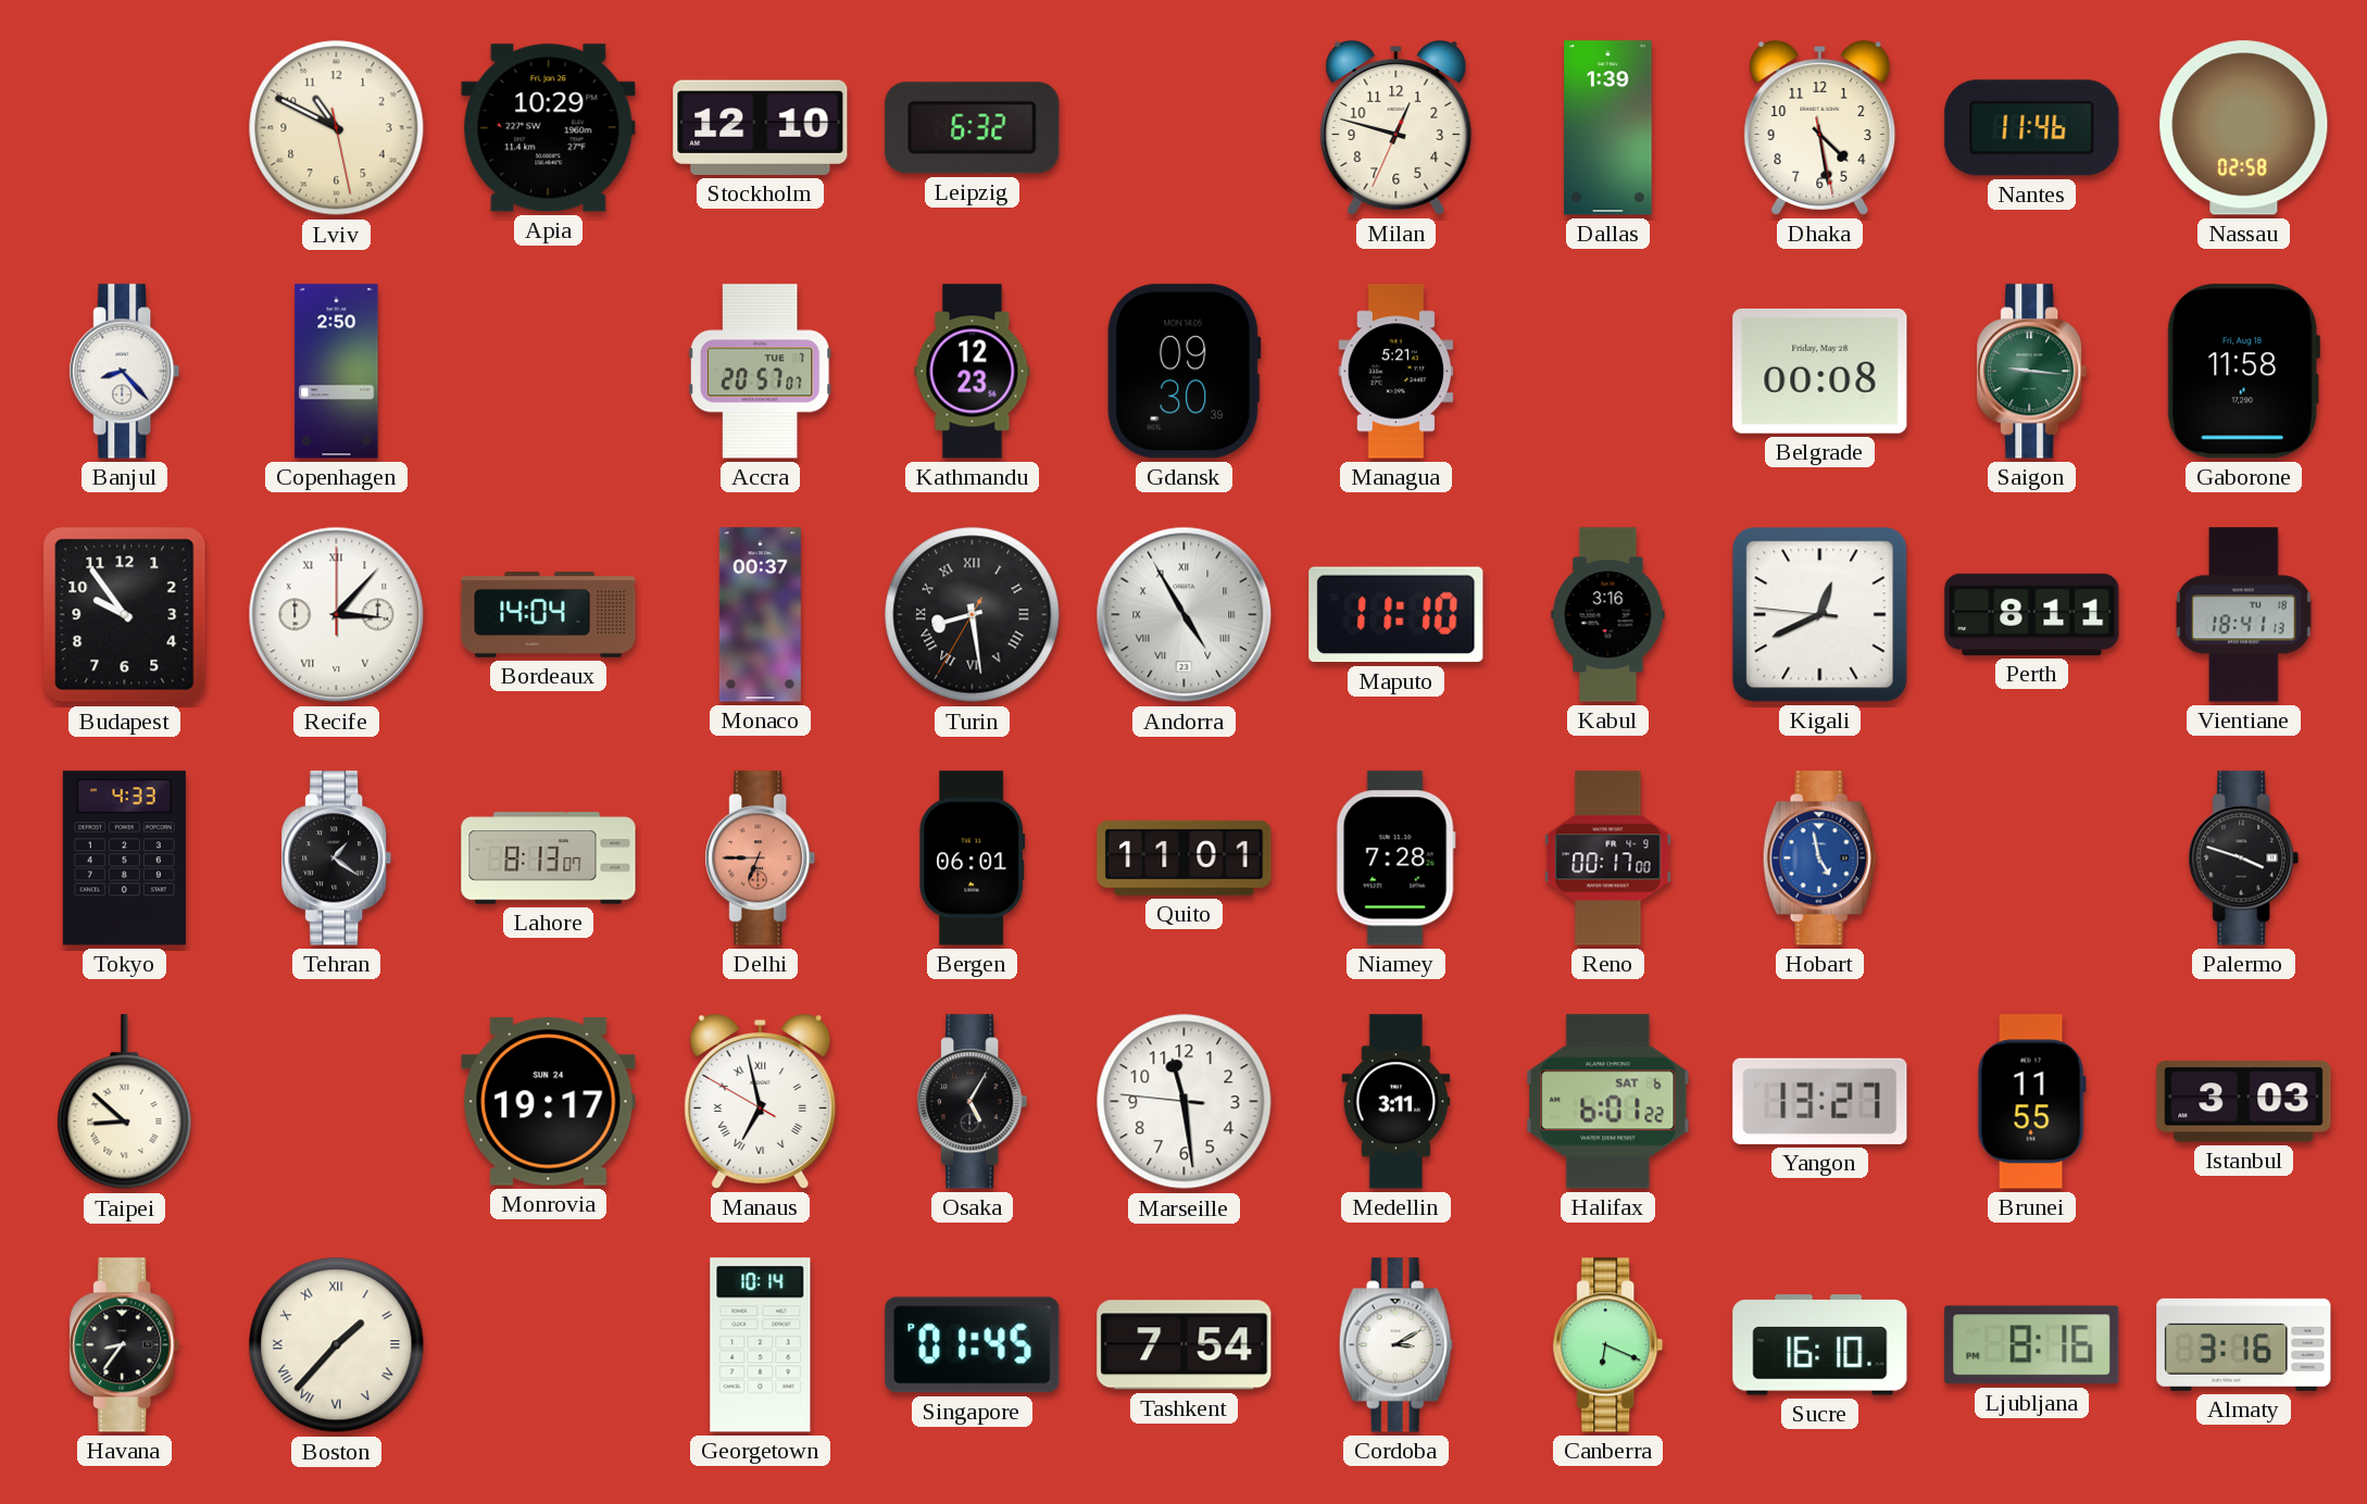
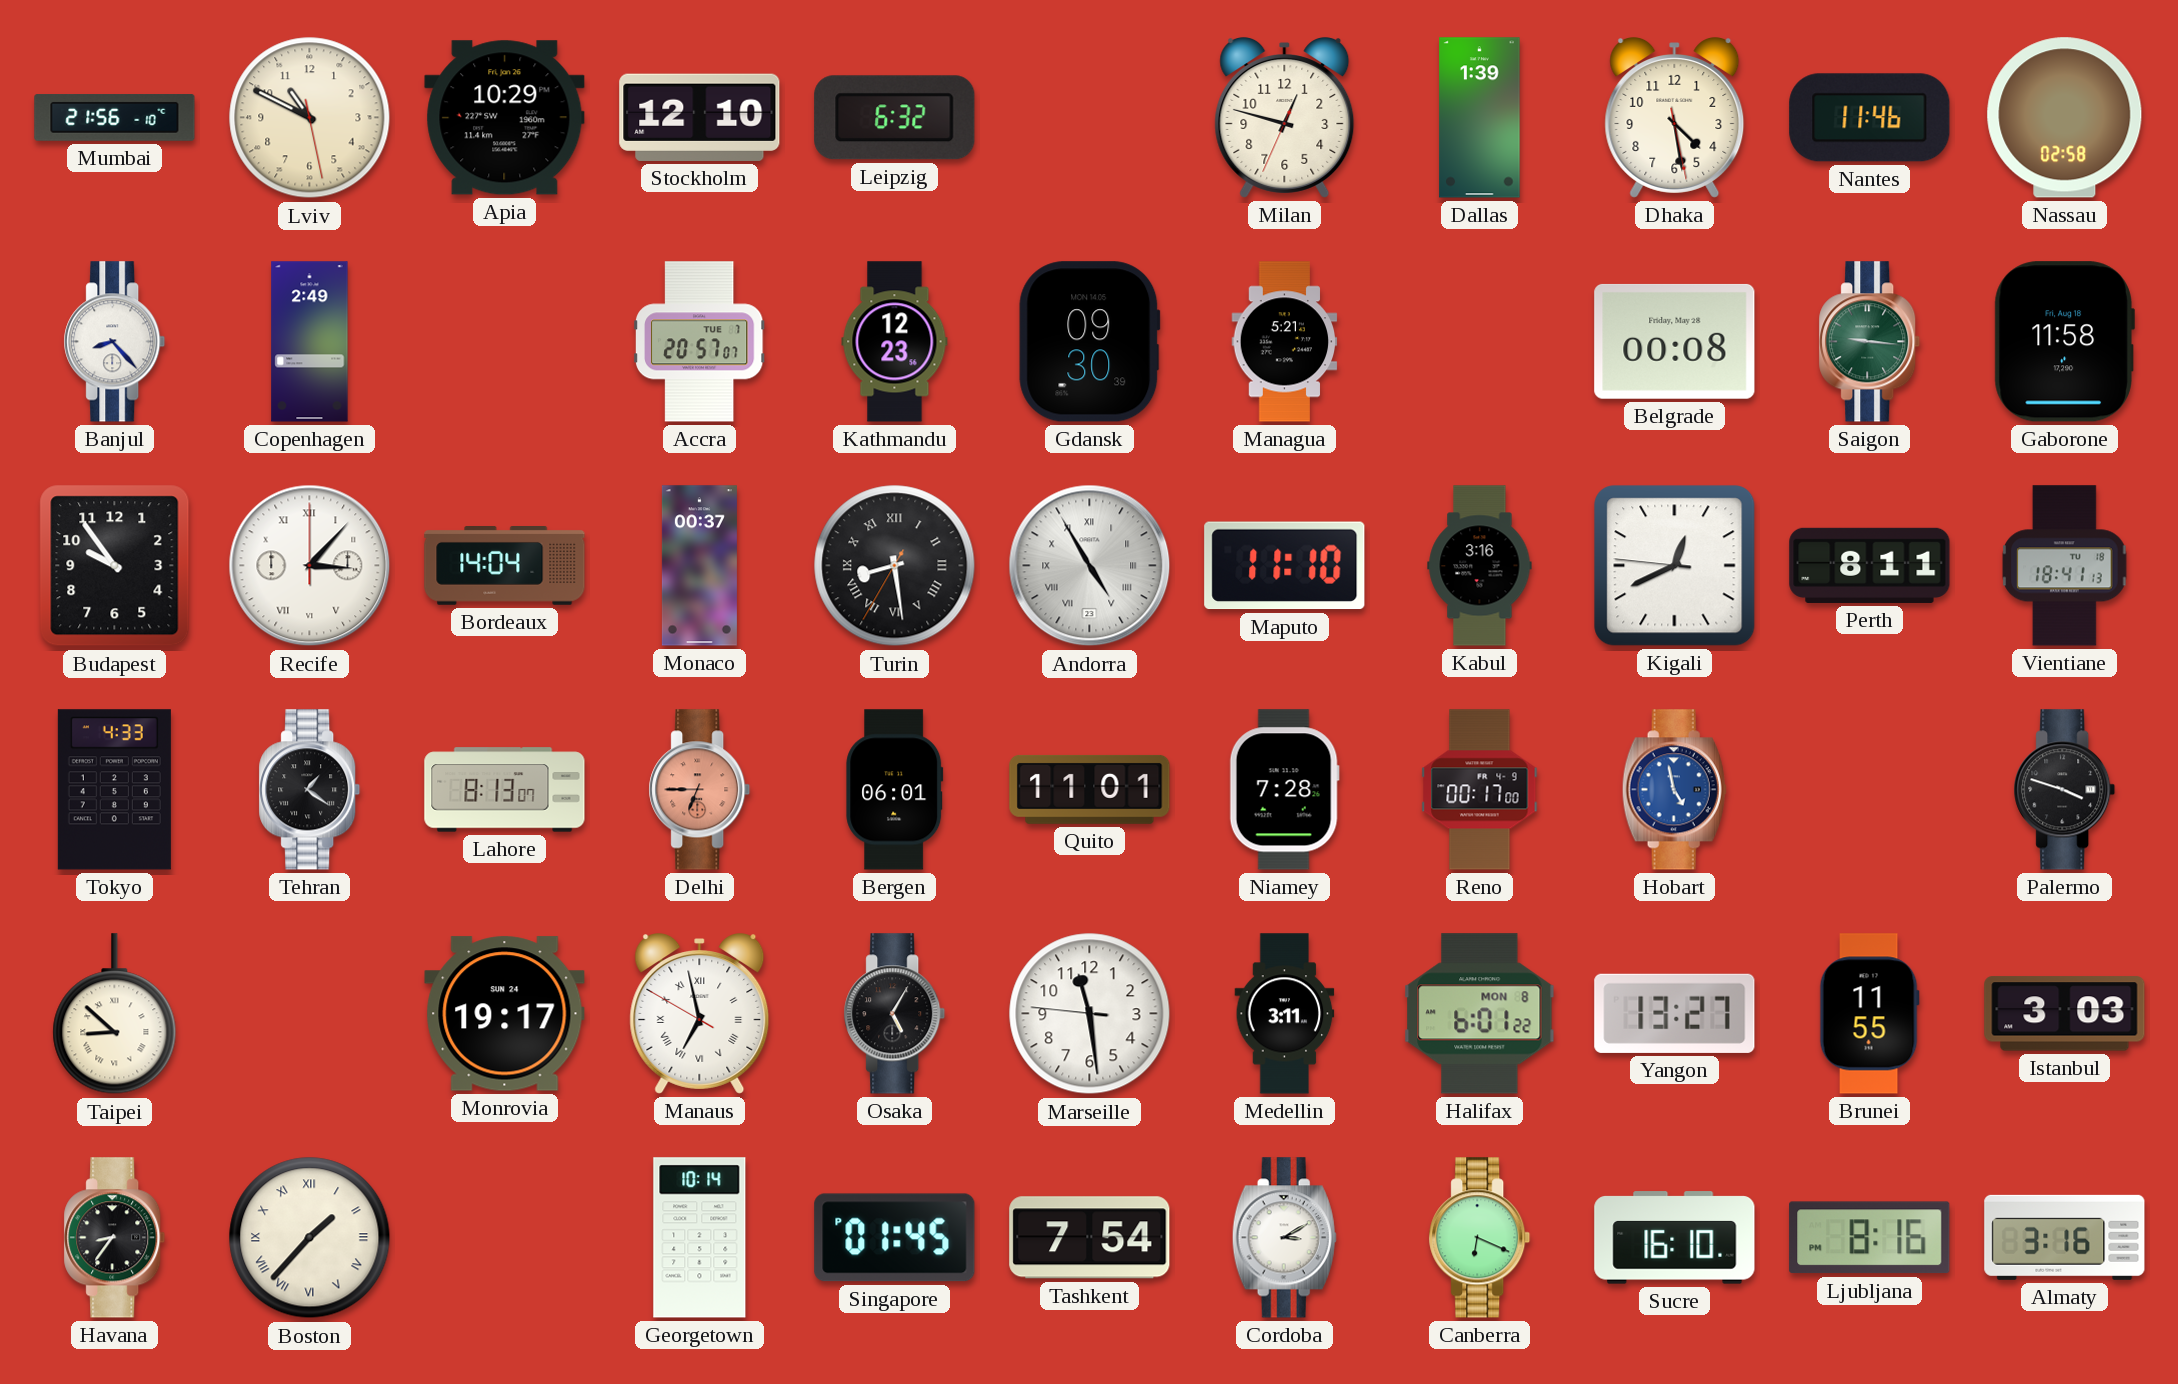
Mumbai: none -> 21:56
Copenhagen: 2:50 -> 2:49
Halifax date: SAT 6 -> MON 8
